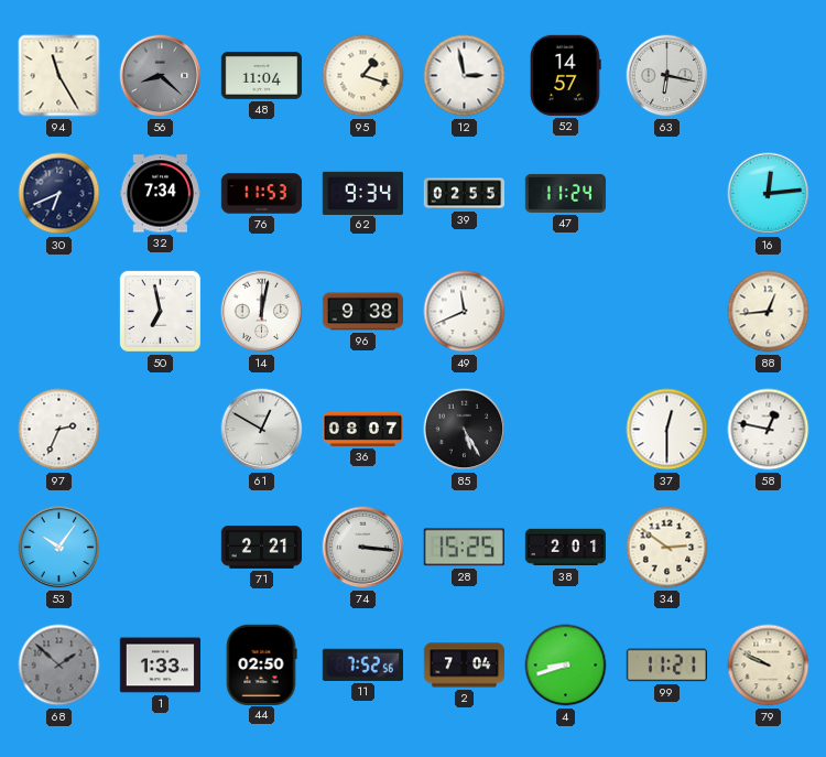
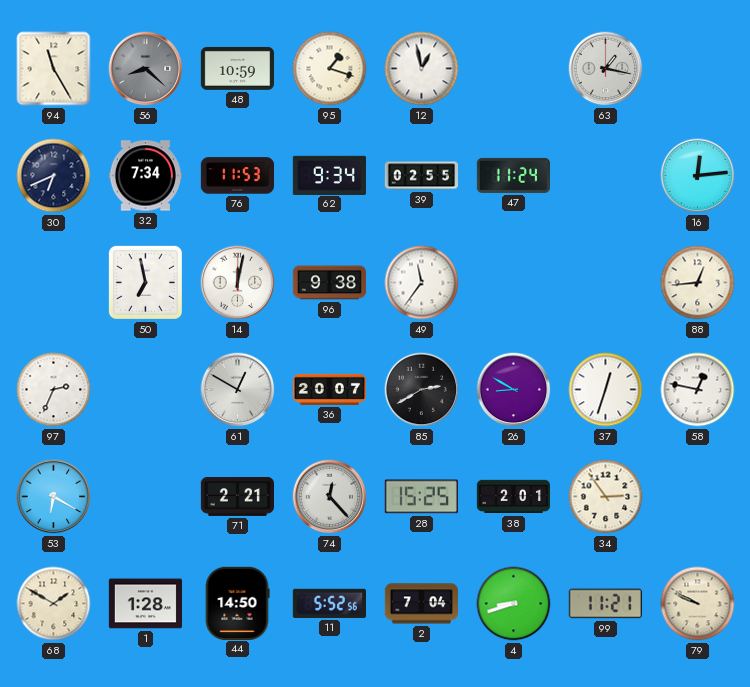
48: 11:04 -> 10:59
12: 2:58 -> 12:58
52: 14:57 -> none
63: 6:17 -> 1:17
49: 11:41 -> 11:36
36: 08:07 -> 20:07
85: 5:25 -> 2:40
26: none -> 8:50
37: 12:30 -> 12:33
53: 10:06 -> 6:20
74: 3:16 -> 12:23
34: 2:51 -> 2:54
68: 1:52 -> 1:50
68 dial: grey -> cream
1: 1:33 -> 1:28
44: 02:50 -> 14:50
11: 7:52 -> 5:52
